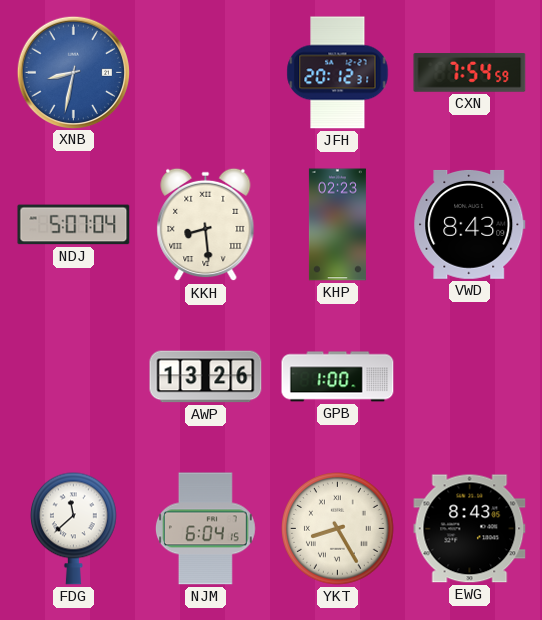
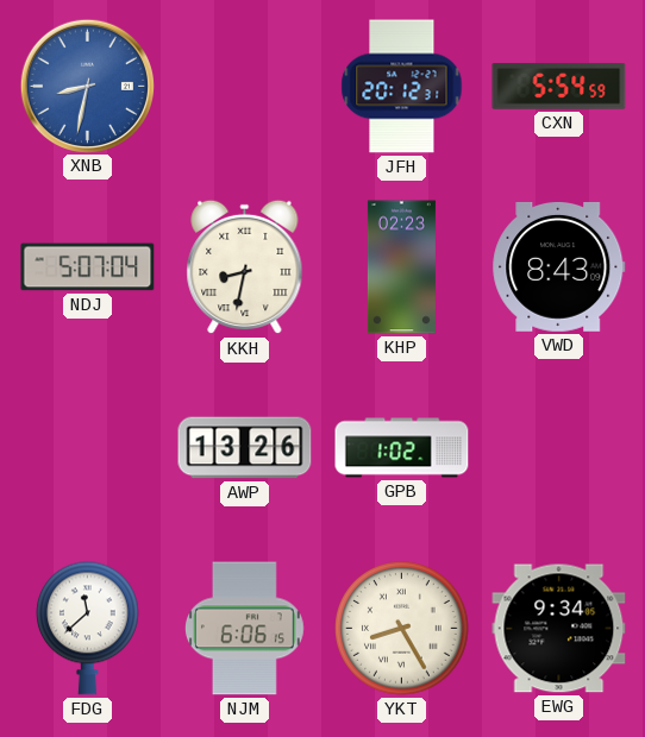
CXN: 7:54 -> 5:54
KKH: 8:29 -> 8:32
GPB: 1:00 -> 1:02
NJM: 6:04 -> 6:06
EWG: 8:43 -> 9:34
